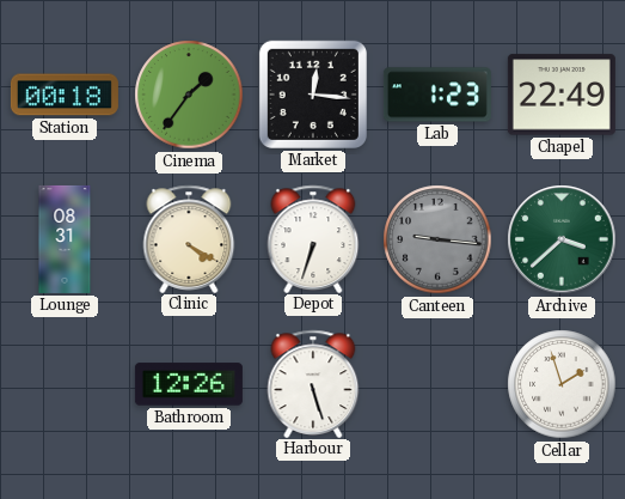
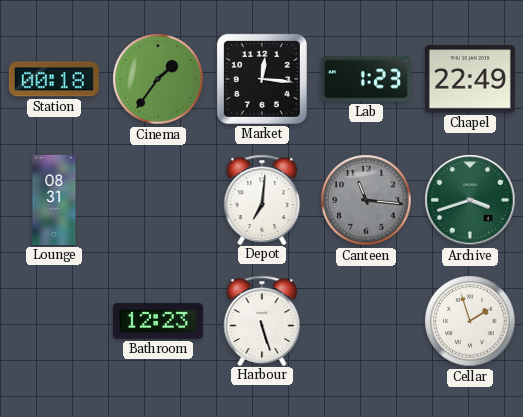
Clinic: 4:20 -> none
Depot: 6:33 -> 7:01
Canteen: 9:16 -> 11:16
Archive: 3:38 -> 3:42
Bathroom: 12:26 -> 12:23
